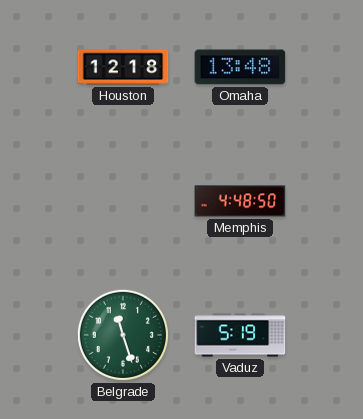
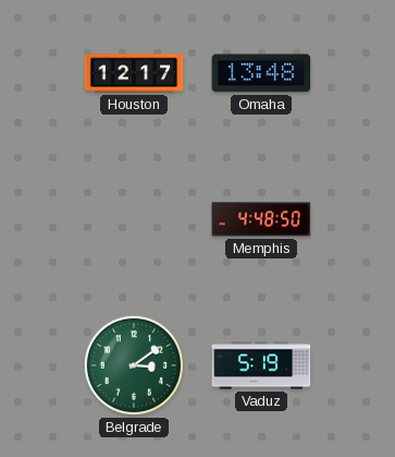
Houston: 12:18 -> 12:17
Belgrade: 11:27 -> 3:09
